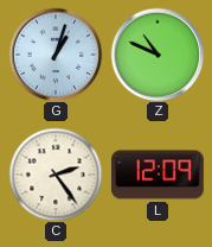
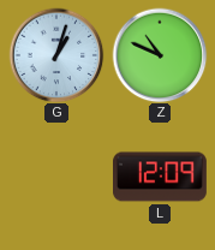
C: 2:24 -> none
